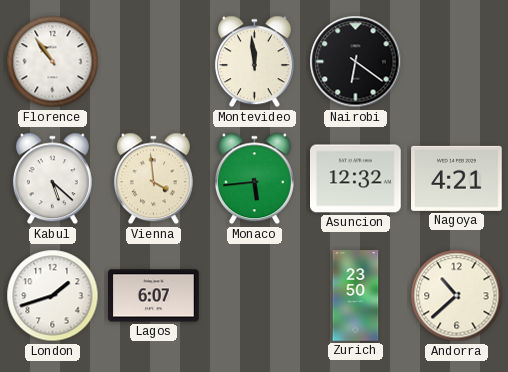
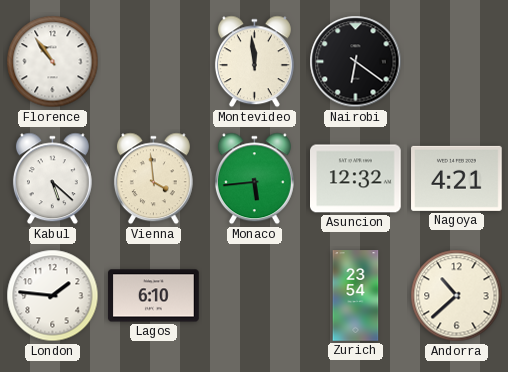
London: 1:42 -> 1:46
Lagos: 6:07 -> 6:10
Zurich: 23:50 -> 23:54
